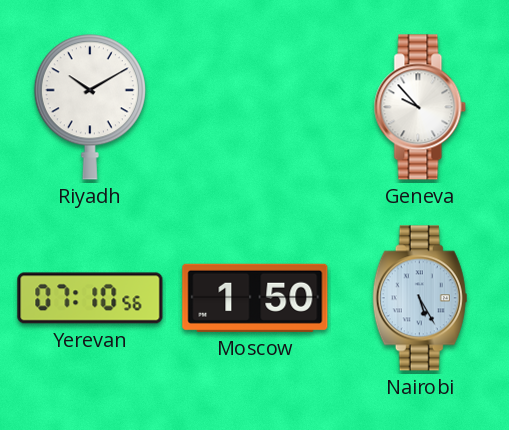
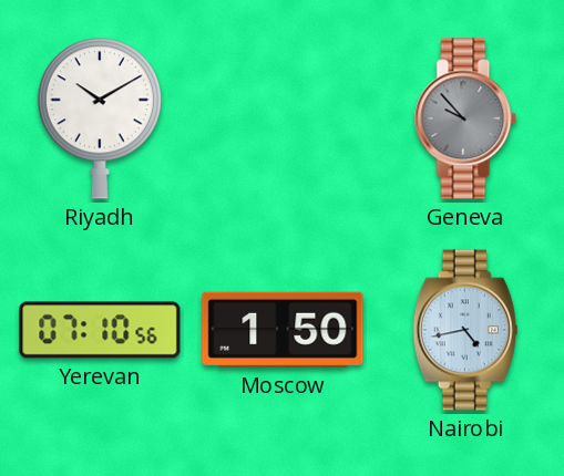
Geneva dial: white -> grey
Nairobi: 5:25 -> 4:43
